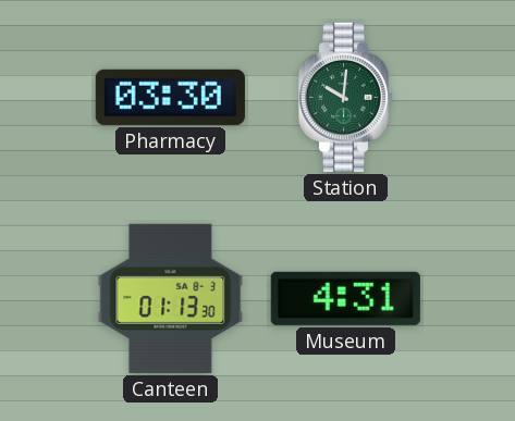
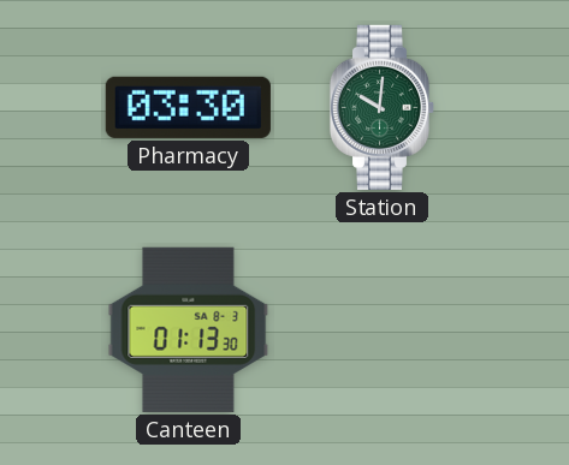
Museum: 4:31 -> none
